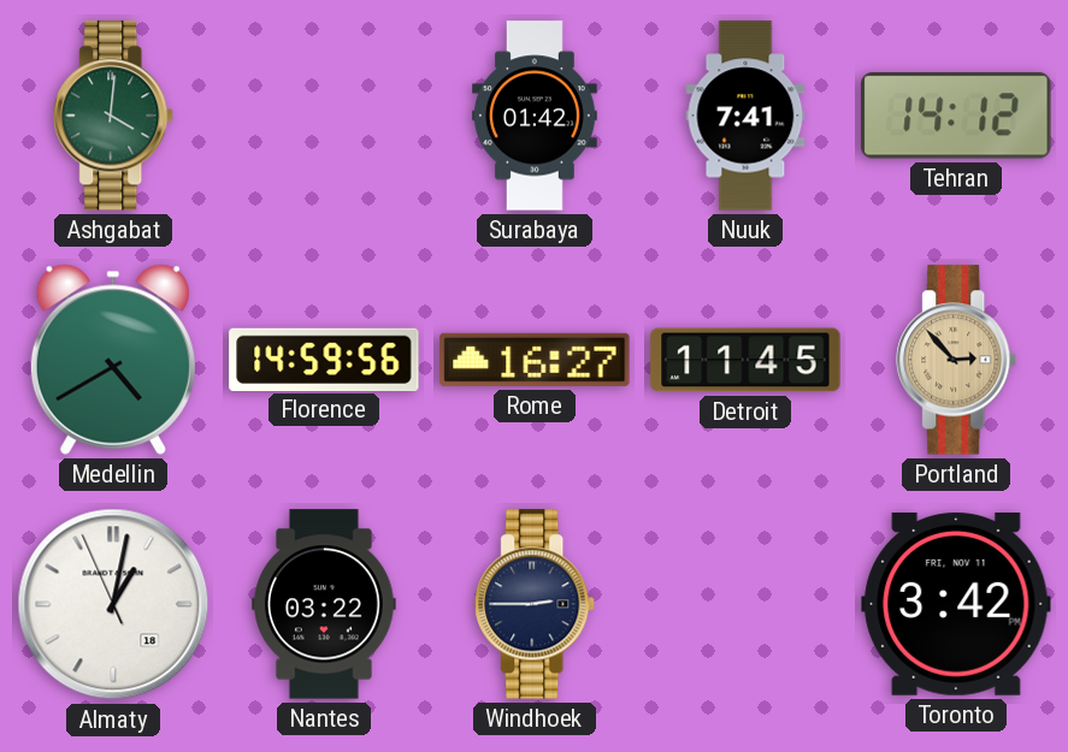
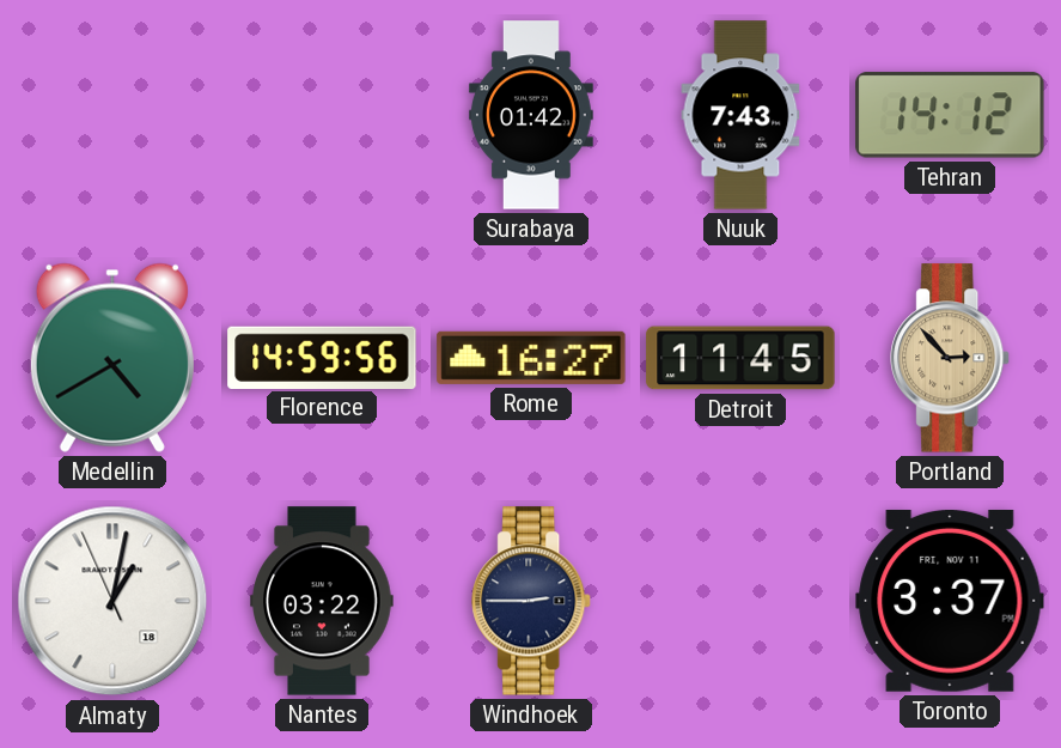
Ashgabat: 4:01 -> none
Nuuk: 7:41 -> 7:43
Toronto: 3:42 -> 3:37
